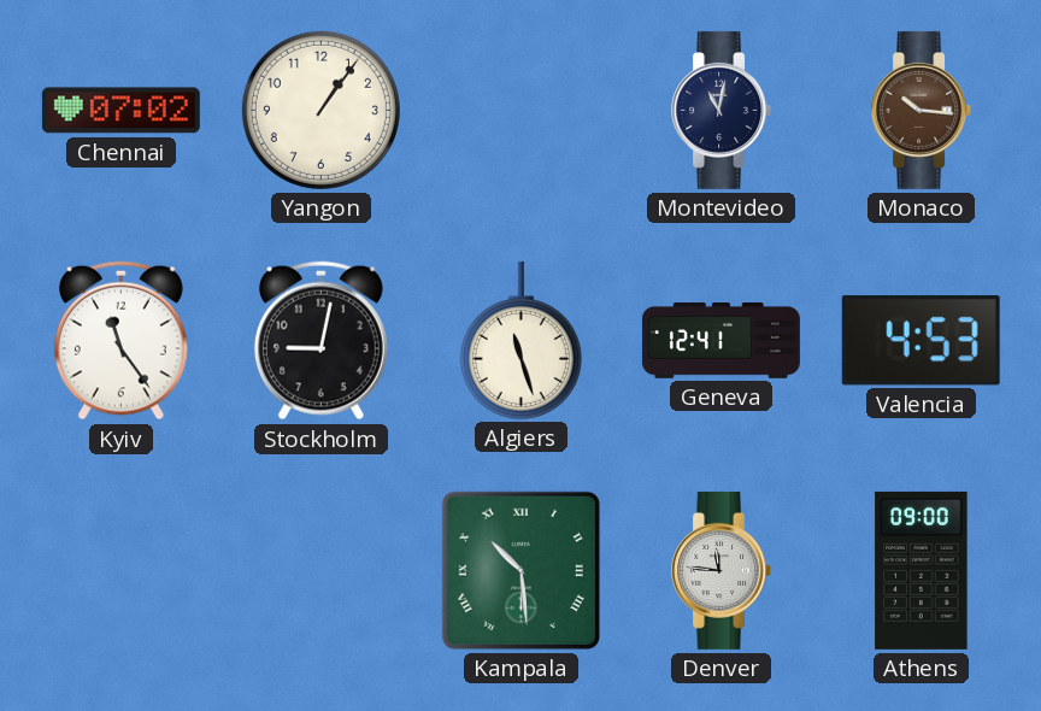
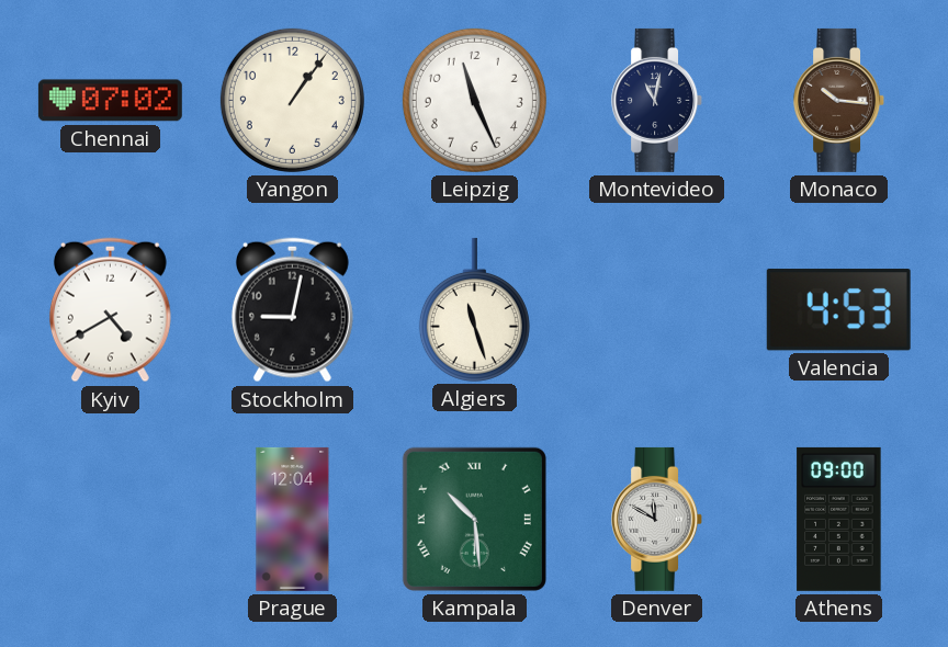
Leipzig: none -> 11:26
Kyiv: 11:24 -> 4:40
Geneva: 12:41 -> none
Prague: none -> 12:04
Denver: 11:46 -> 11:50
